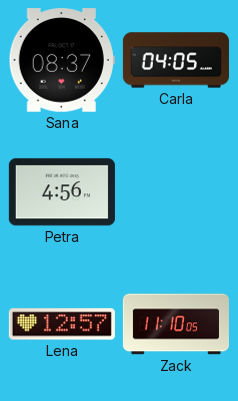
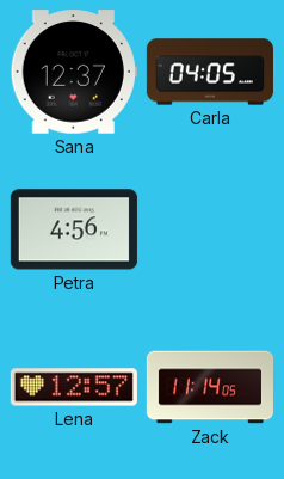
Sana: 08:37 -> 12:37
Zack: 11:10 -> 11:14
